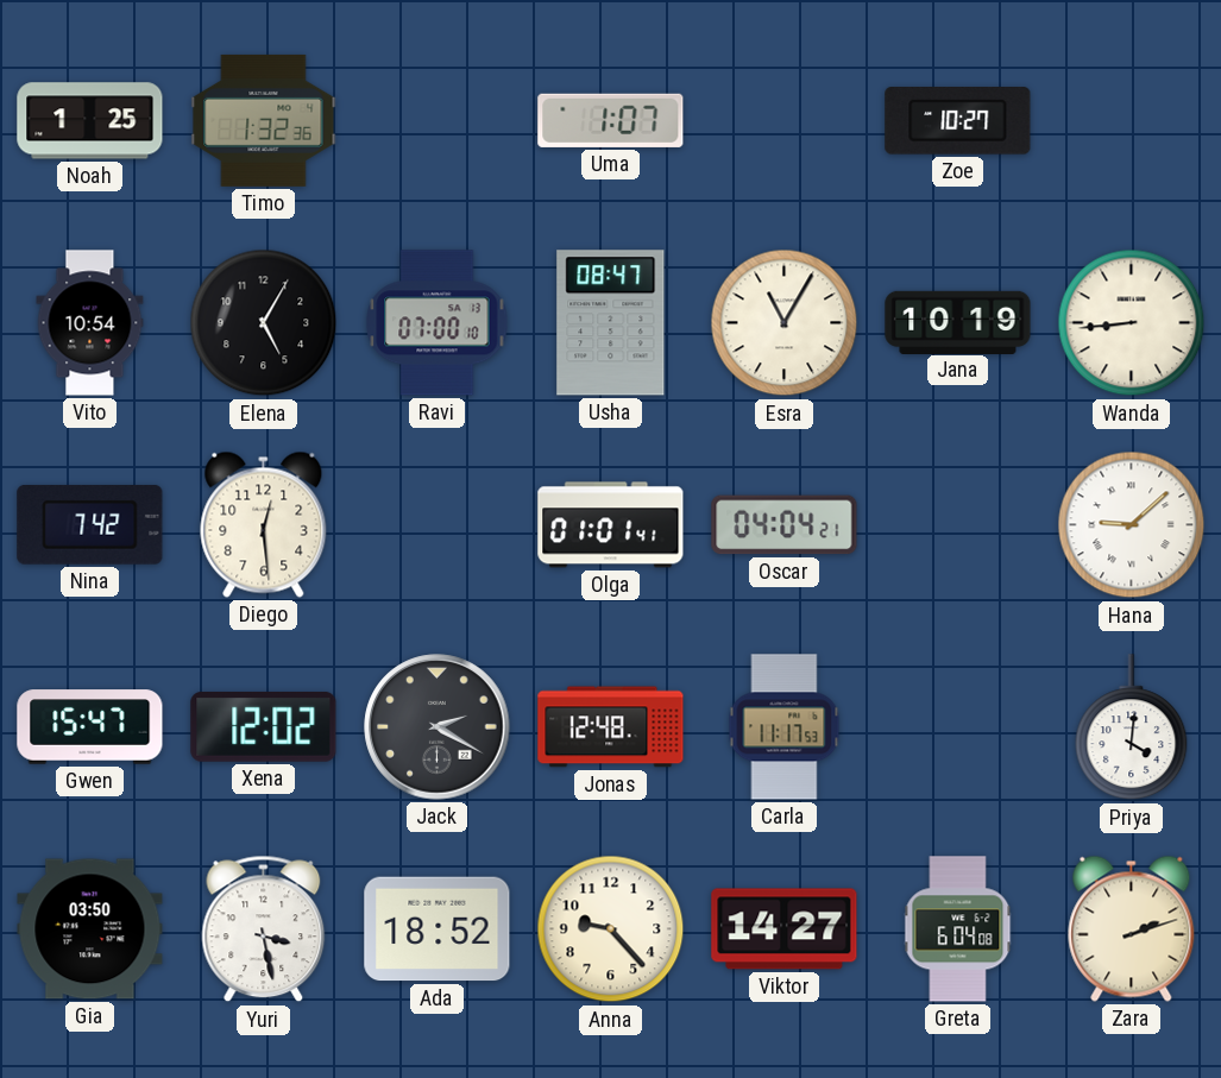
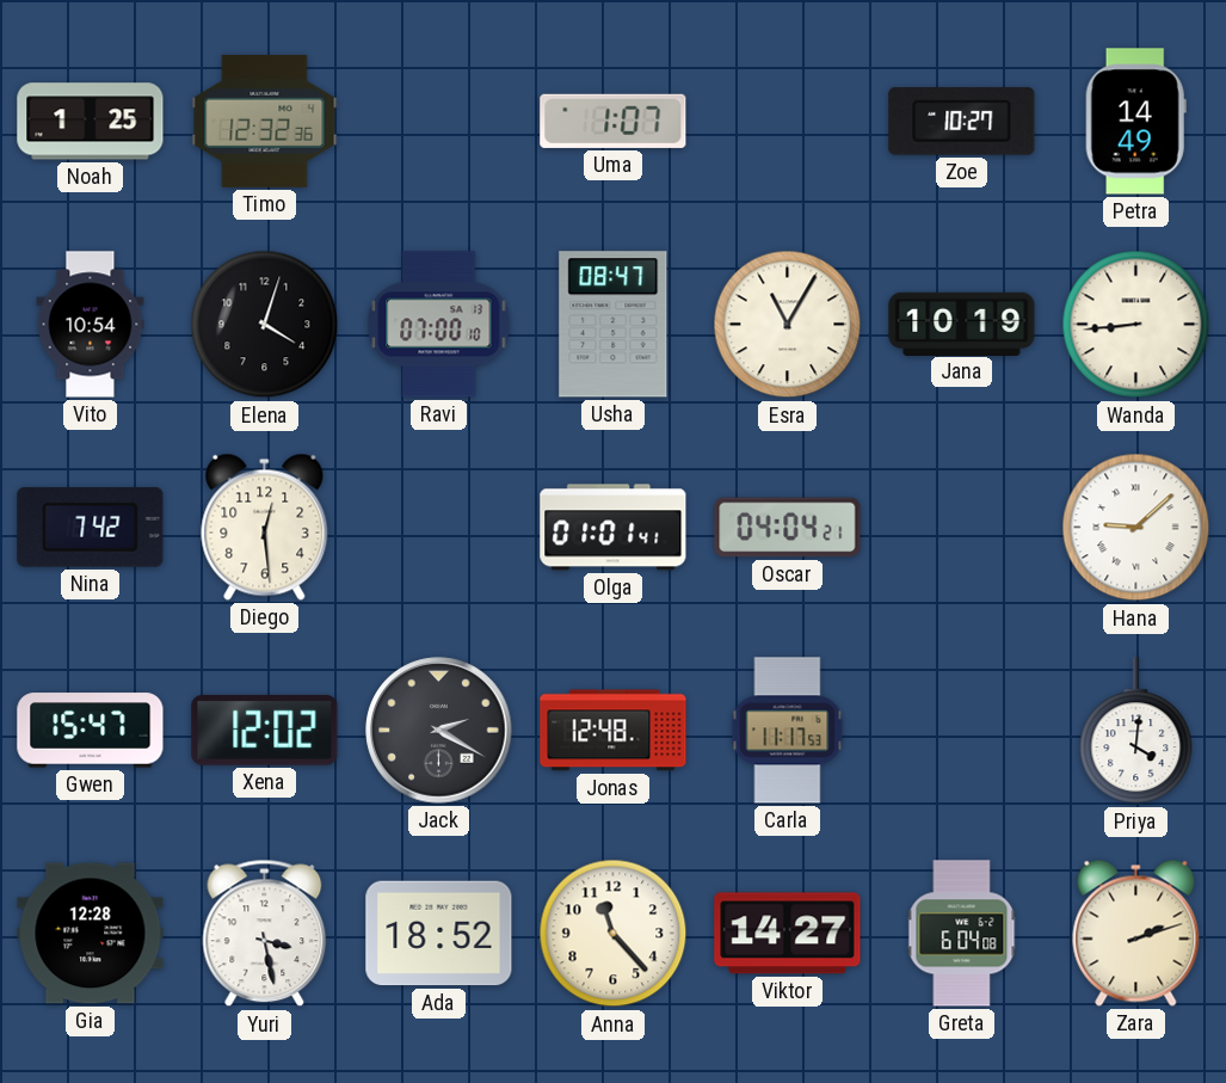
Timo: 1:32 -> 12:32
Petra: none -> 14:49
Elena: 5:05 -> 4:03
Gia: 03:50 -> 12:28
Anna: 9:23 -> 11:23
